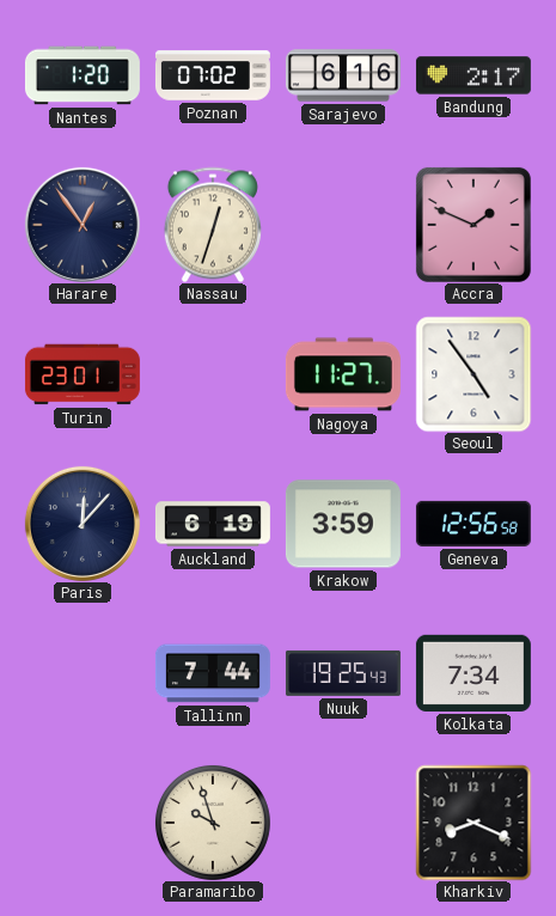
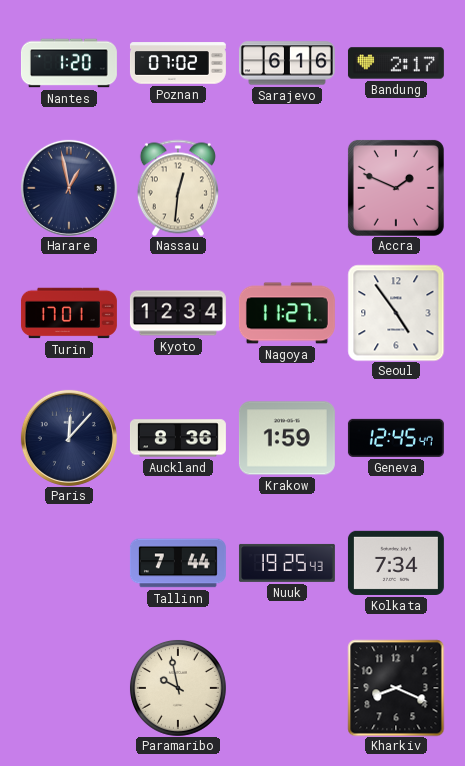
Harare: 12:54 -> 12:58
Nassau: 12:33 -> 12:31
Turin: 23:01 -> 17:01
Kyoto: none -> 12:34
Auckland: 6:19 -> 8:36
Krakow: 3:59 -> 1:59
Geneva: 12:56 -> 12:45
Paramaribo: 9:57 -> 9:58
